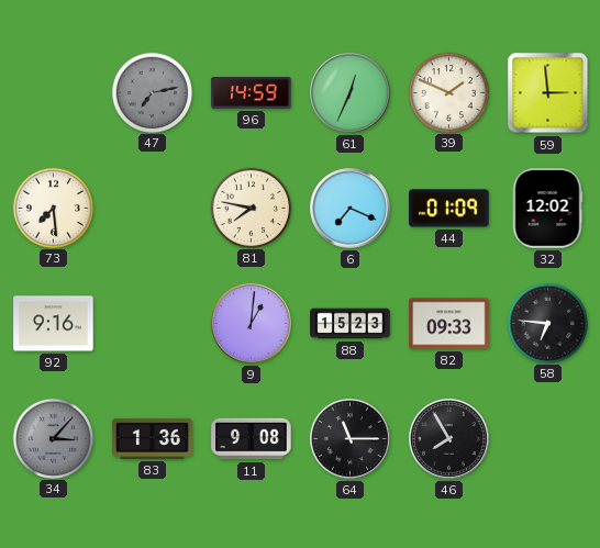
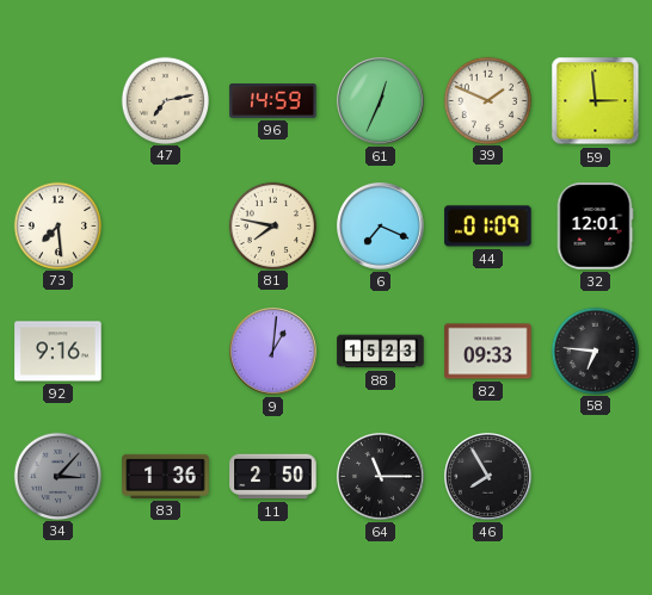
47 dial: grey -> cream
32: 12:02 -> 12:01
11: 9:08 -> 2:50
